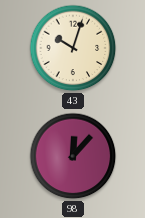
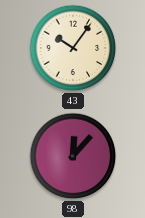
43: 10:03 -> 10:06
